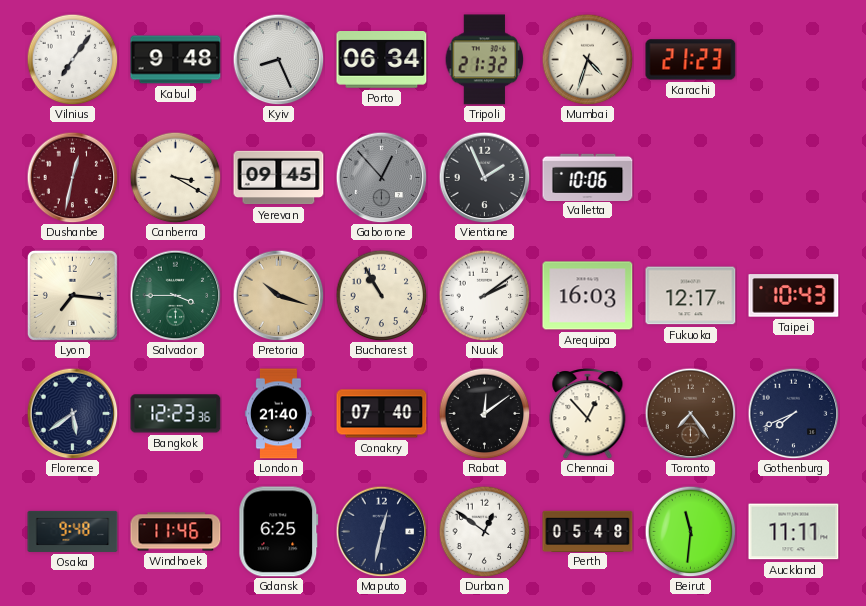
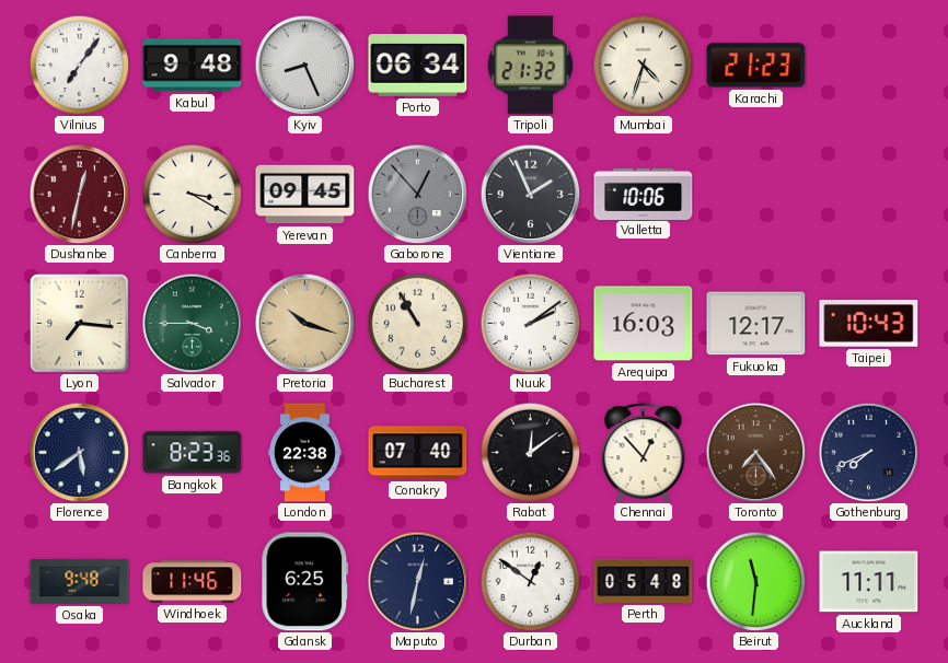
Bangkok: 12:23 -> 8:23
London: 21:40 -> 22:38
